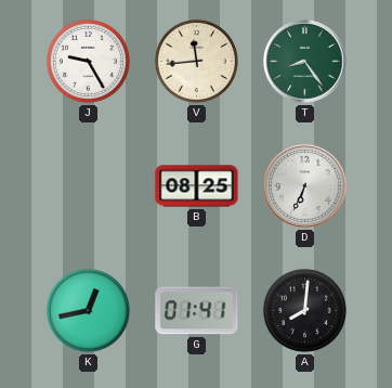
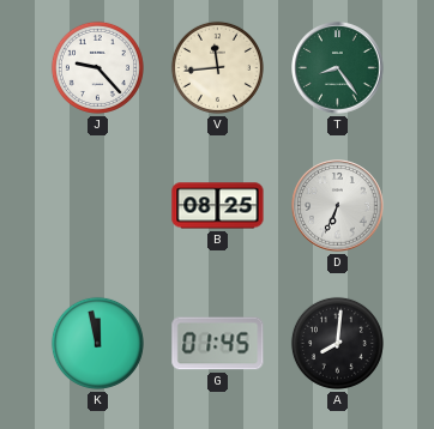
J: 9:25 -> 9:23
K: 12:43 -> 11:58
G: 01:41 -> 01:45
